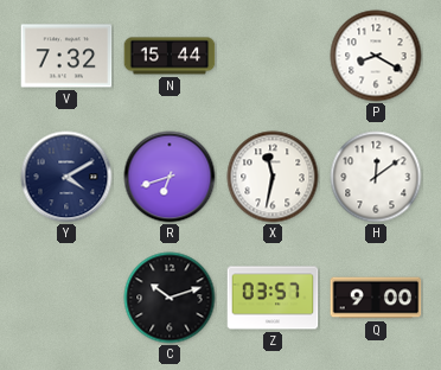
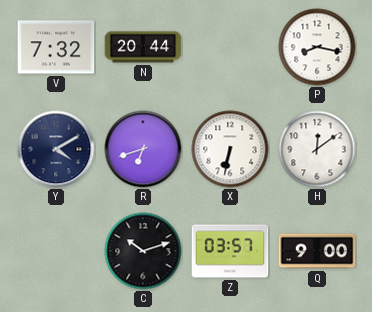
N: 15:44 -> 20:44
P: 8:20 -> 8:17
X: 11:32 -> 6:32
